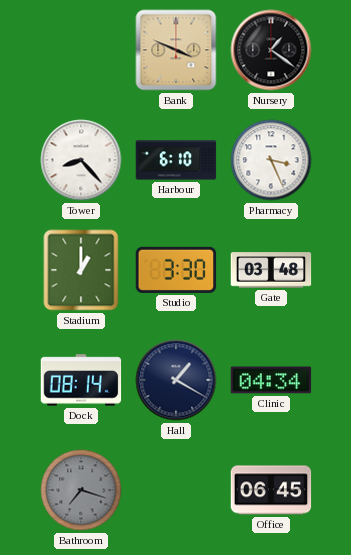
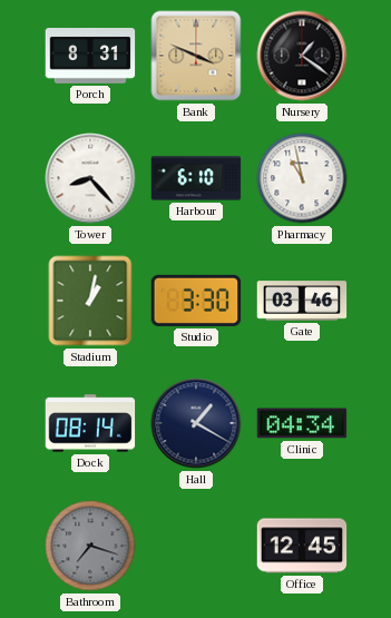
Porch: none -> 8:31
Pharmacy: 3:26 -> 10:58
Stadium: 1:00 -> 1:02
Gate: 03:48 -> 03:46
Office: 06:45 -> 12:45
